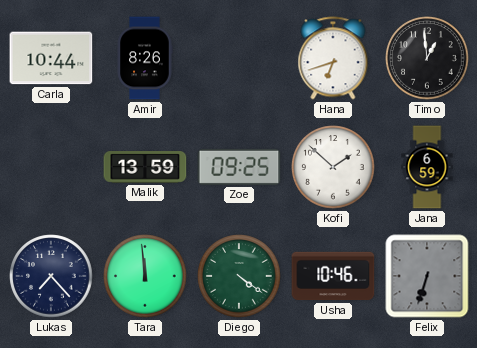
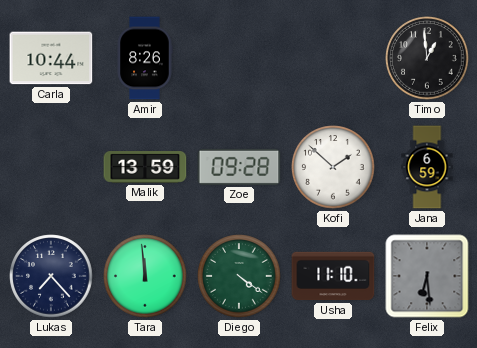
Hana: 6:42 -> none
Zoe: 09:25 -> 09:28
Usha: 10:46 -> 11:10
Felix: 6:33 -> 6:29
